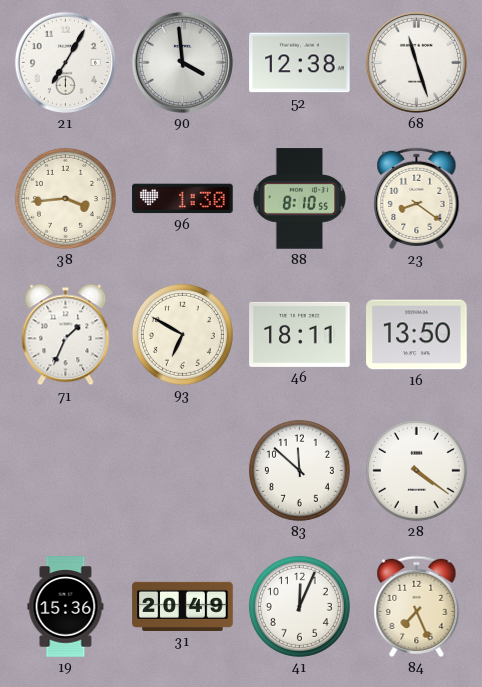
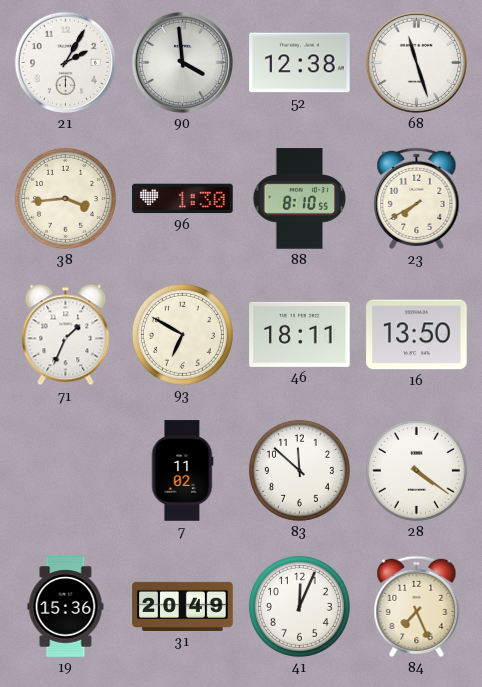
21: 7:05 -> 2:05
23: 8:21 -> 7:40
7: none -> 11:02
